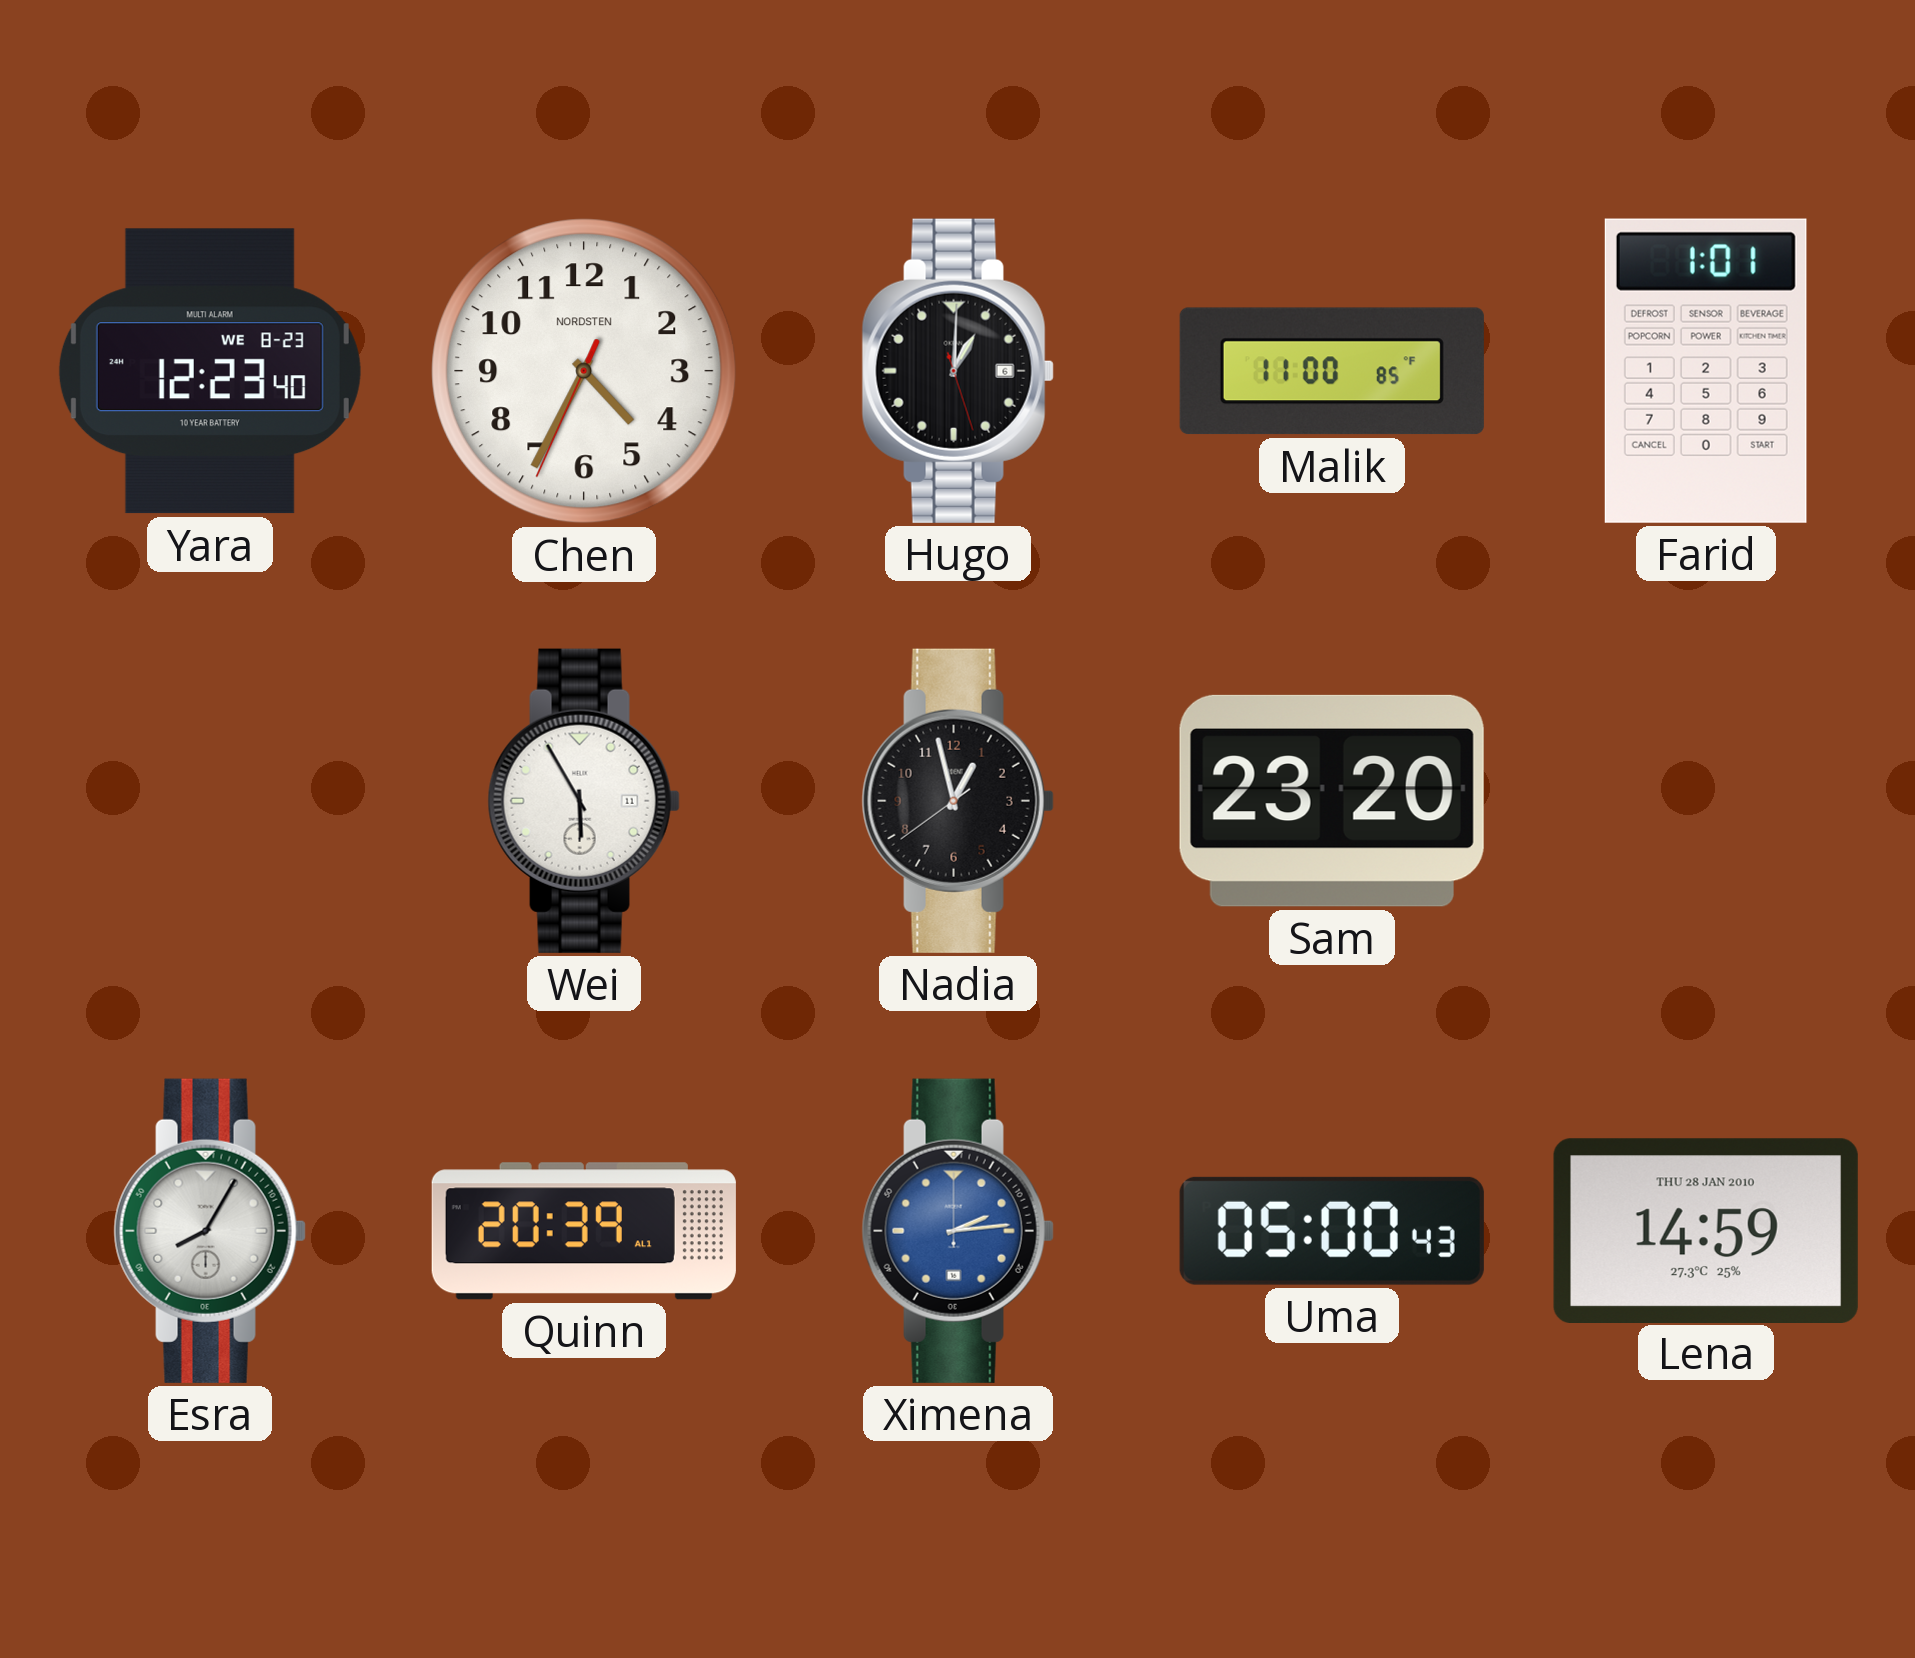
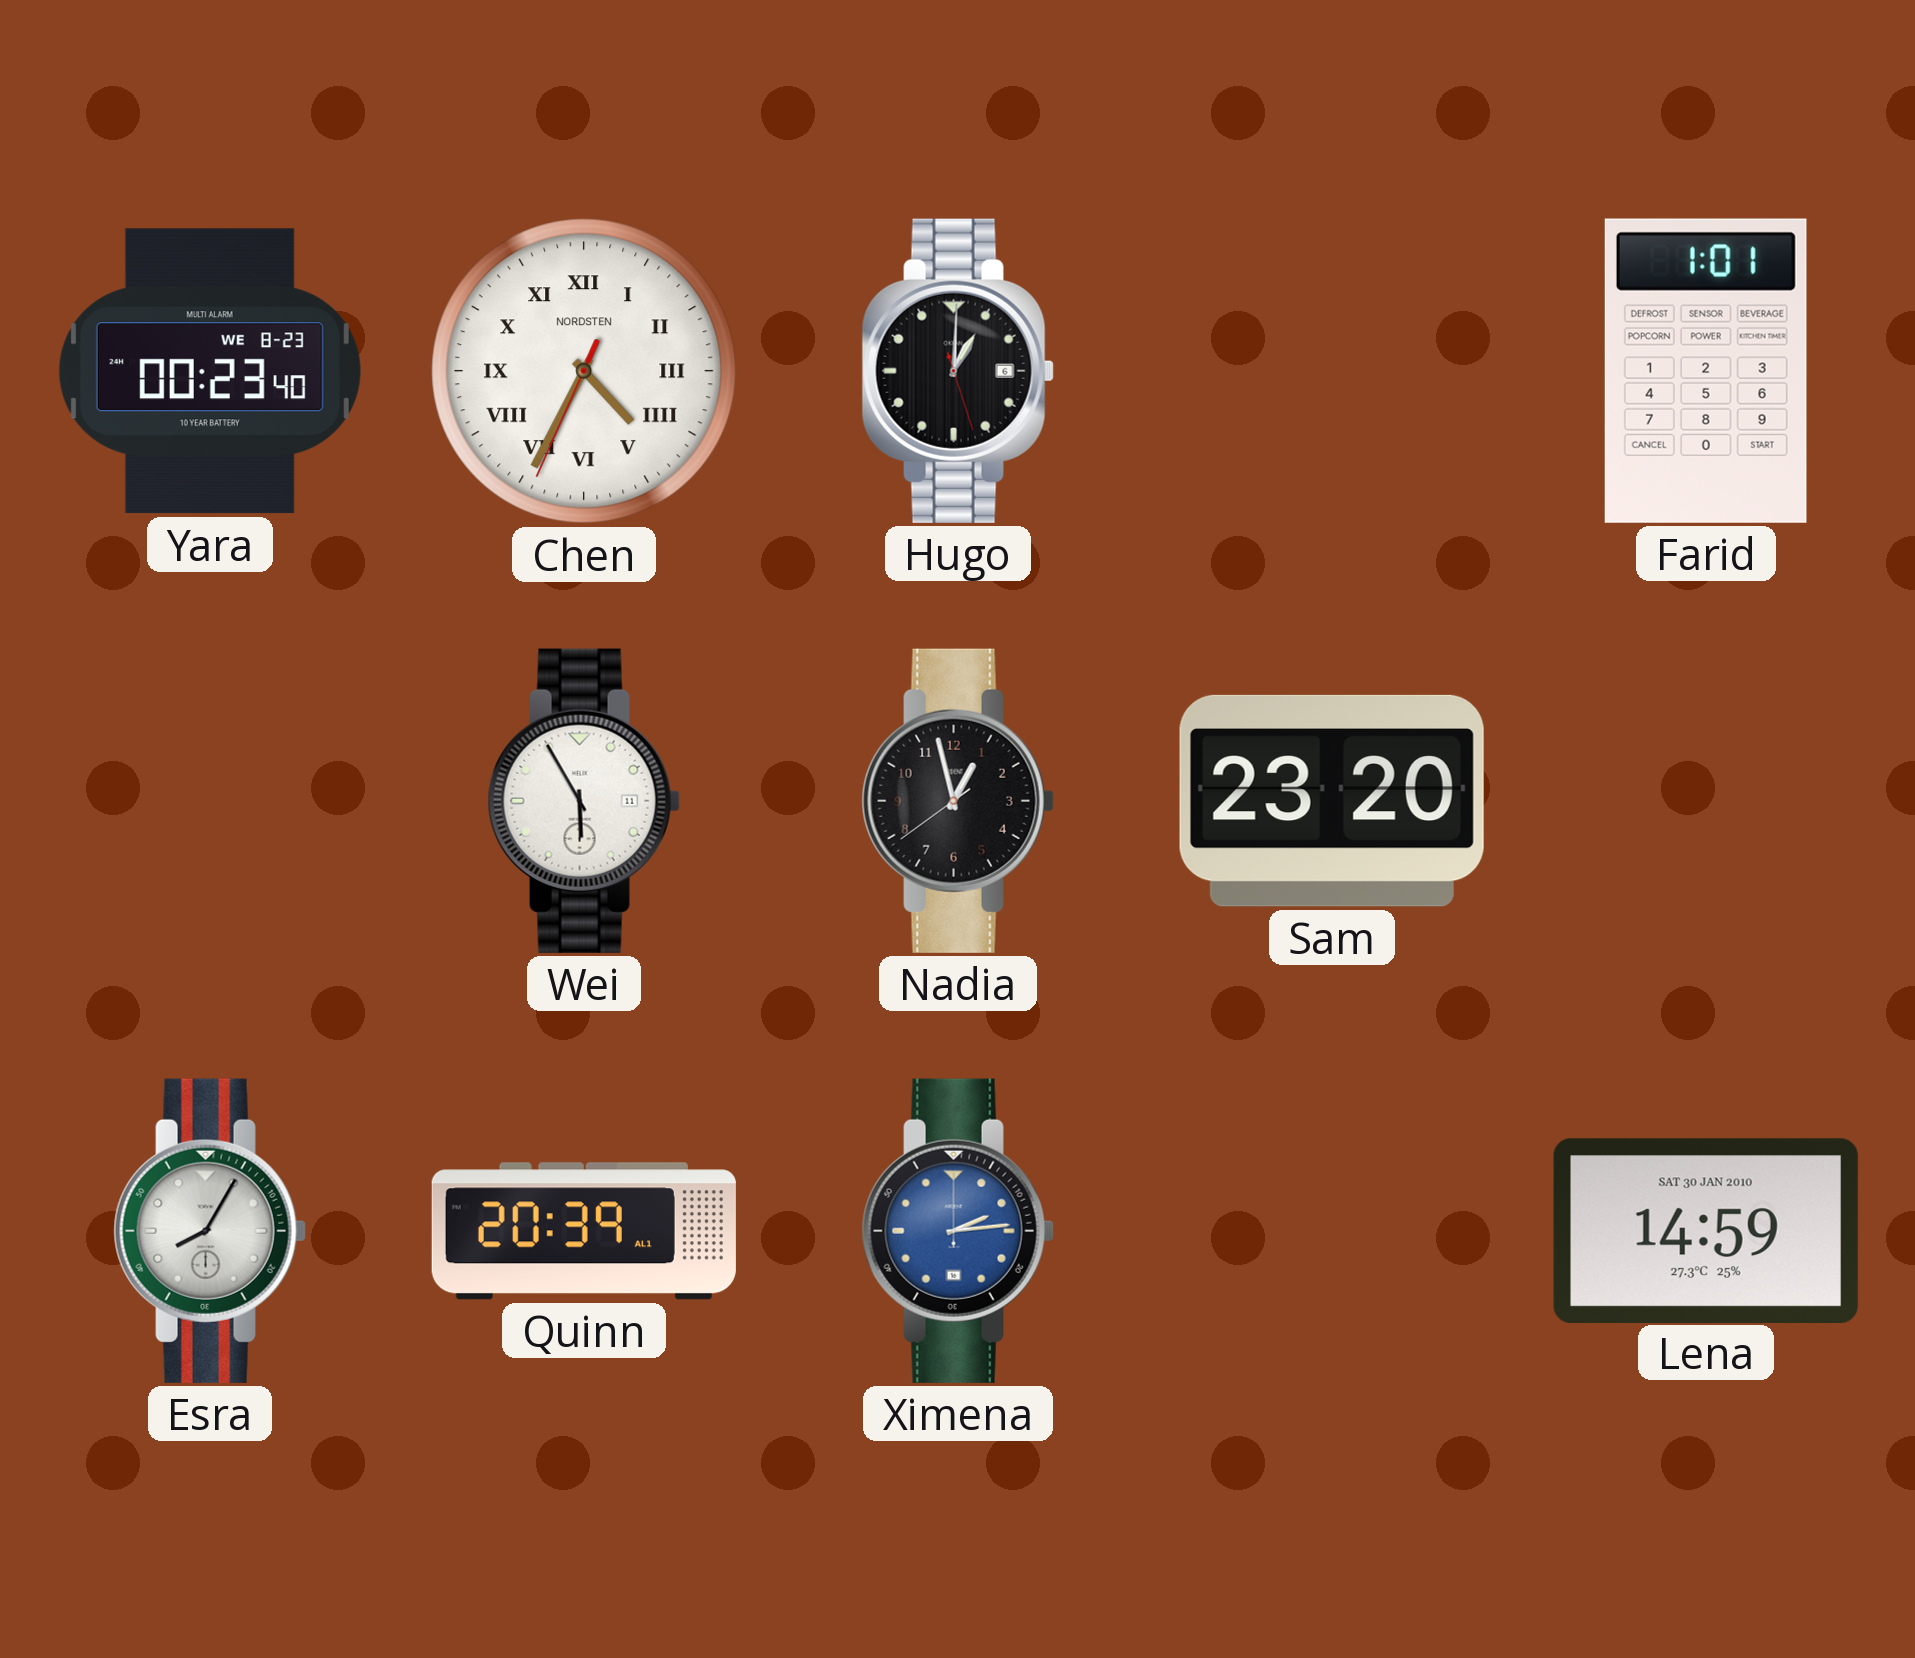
Yara: 12:23 -> 00:23
Chen numerals: Arabic -> Roman
Malik: 11:00 -> none
Uma: 05:00 -> none
Lena date: THU 28 JAN 2010 -> SAT 30 JAN 2010
